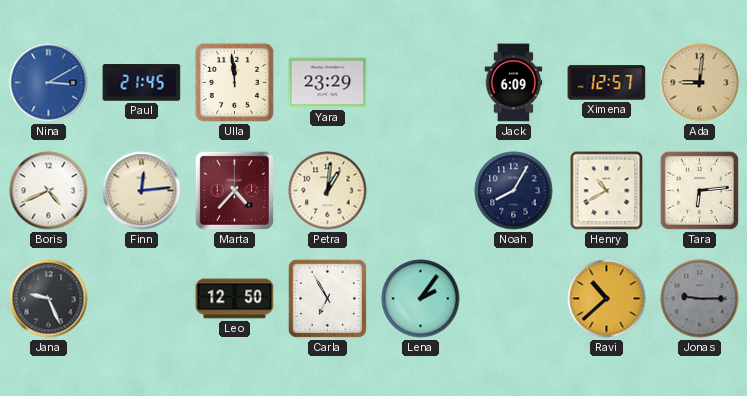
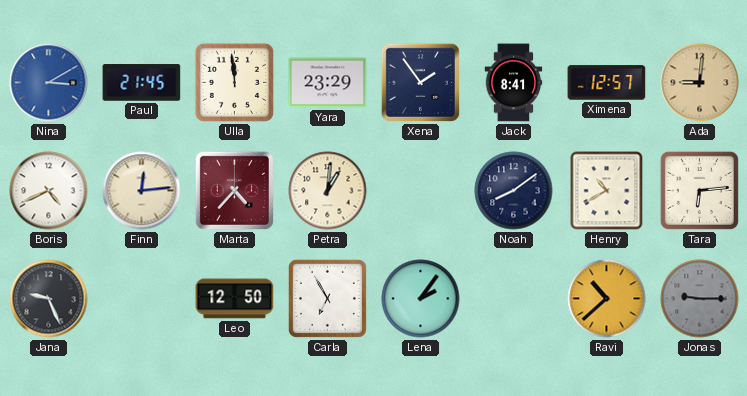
Xena: none -> 1:54
Jack: 6:09 -> 8:41
Noah: 8:05 -> 8:09
